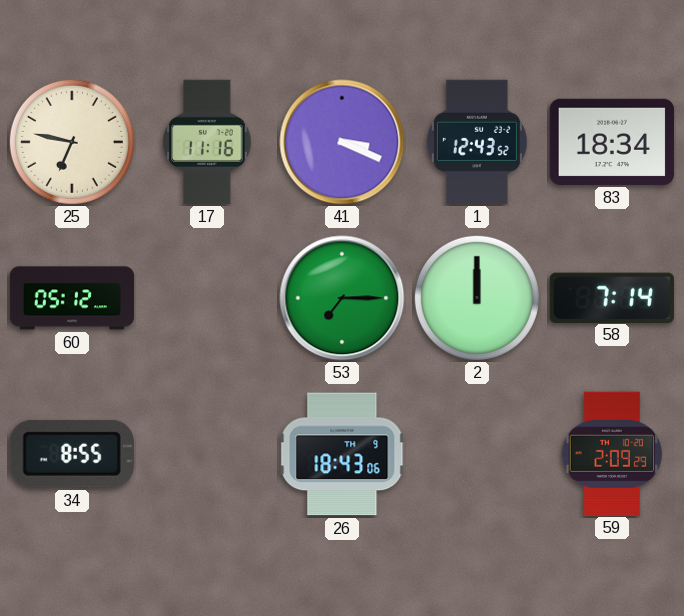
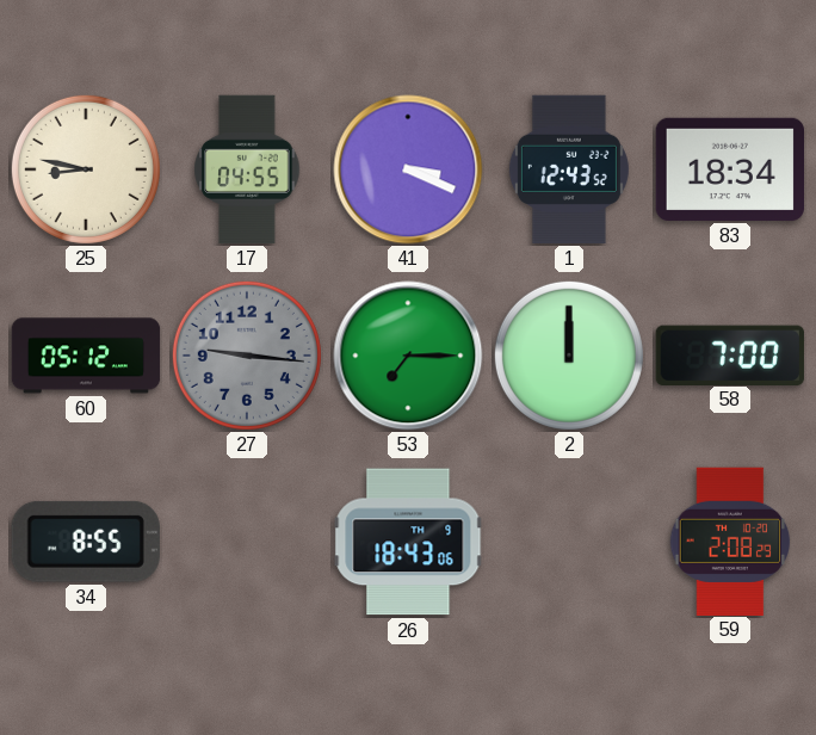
25: 6:47 -> 8:47
17: 11:16 -> 04:55
27: none -> 9:16
58: 7:14 -> 7:00
59: 2:09 -> 2:08
